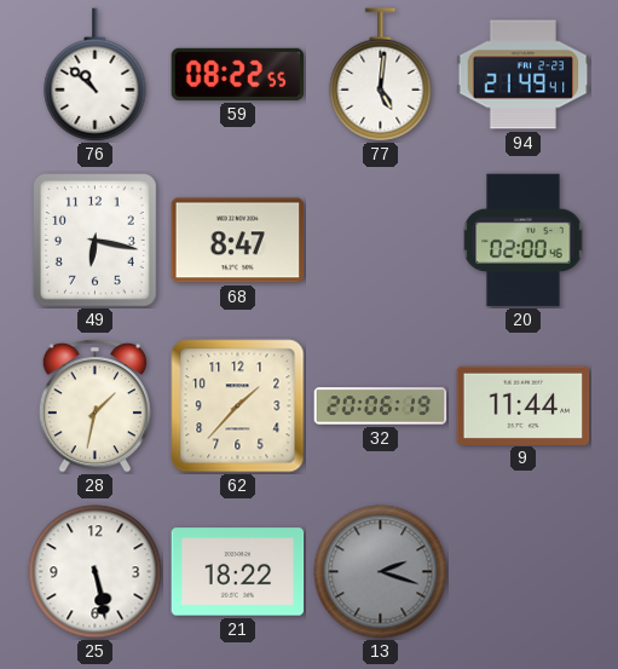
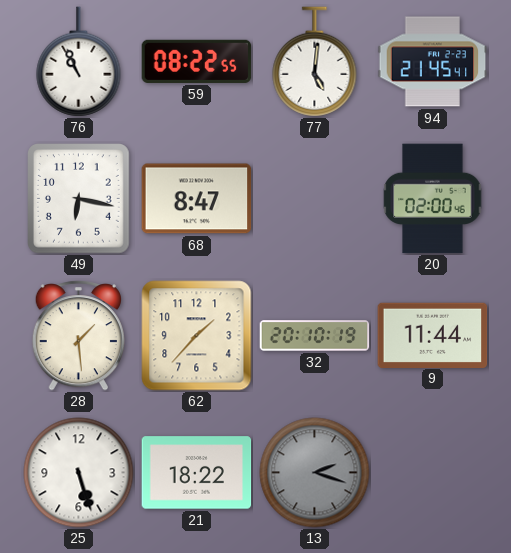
76: 10:52 -> 10:56
94: 21:49 -> 21:45
28: 1:32 -> 1:29
32: 20:06 -> 20:10
25: 5:28 -> 5:27
